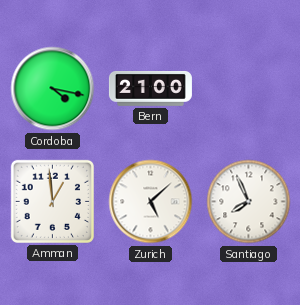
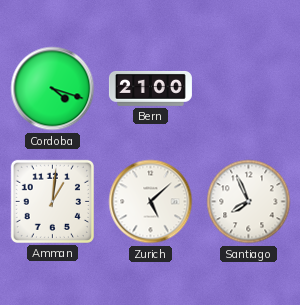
Cordoba: 4:17 -> 4:18
Amman: 12:59 -> 1:01
